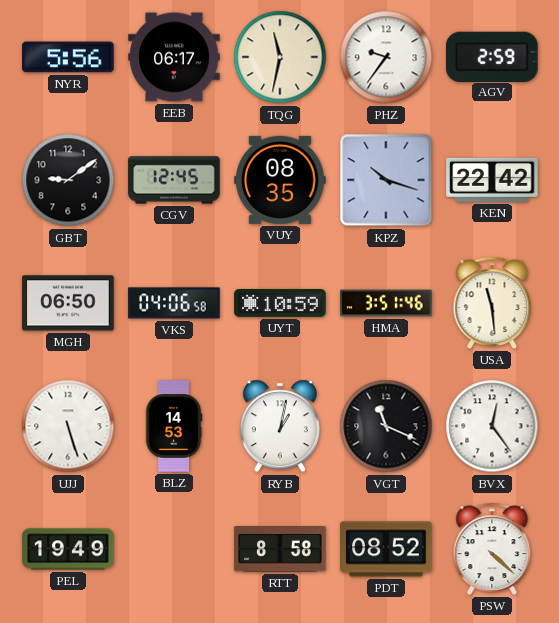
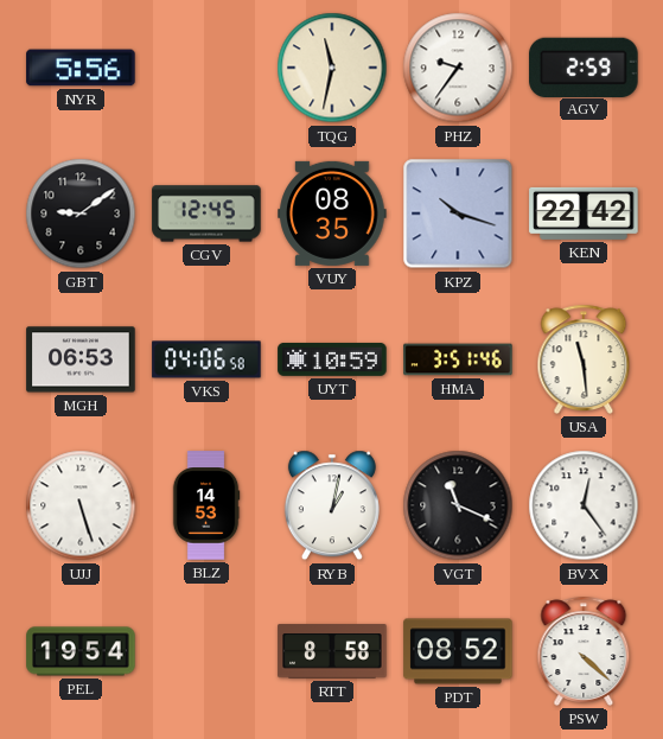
EEB: 06:17 -> none
MGH: 06:50 -> 06:53
PEL: 19:49 -> 19:54
